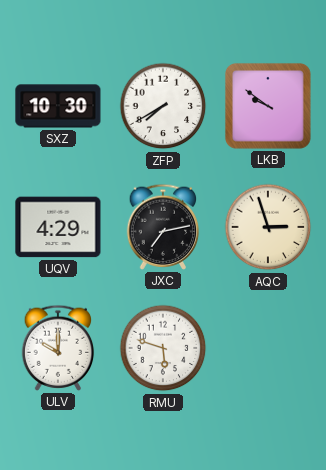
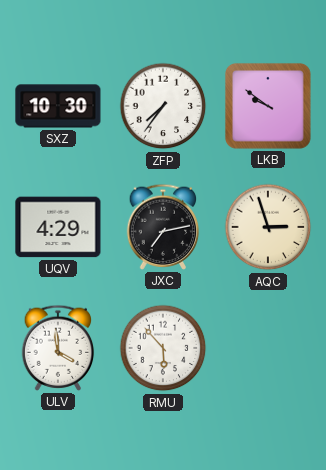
ZFP: 7:40 -> 7:36
ULV: 10:00 -> 3:59
RMU: 5:48 -> 5:53
